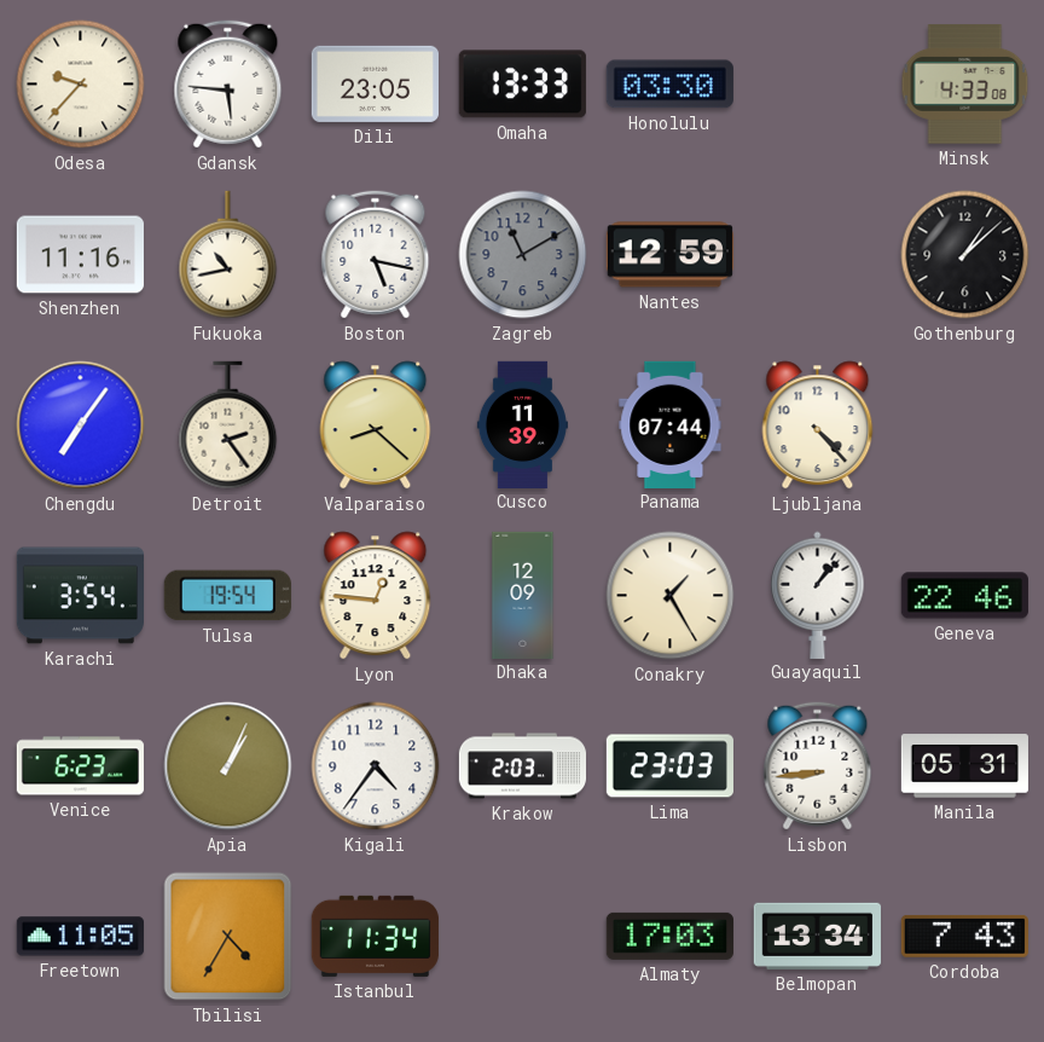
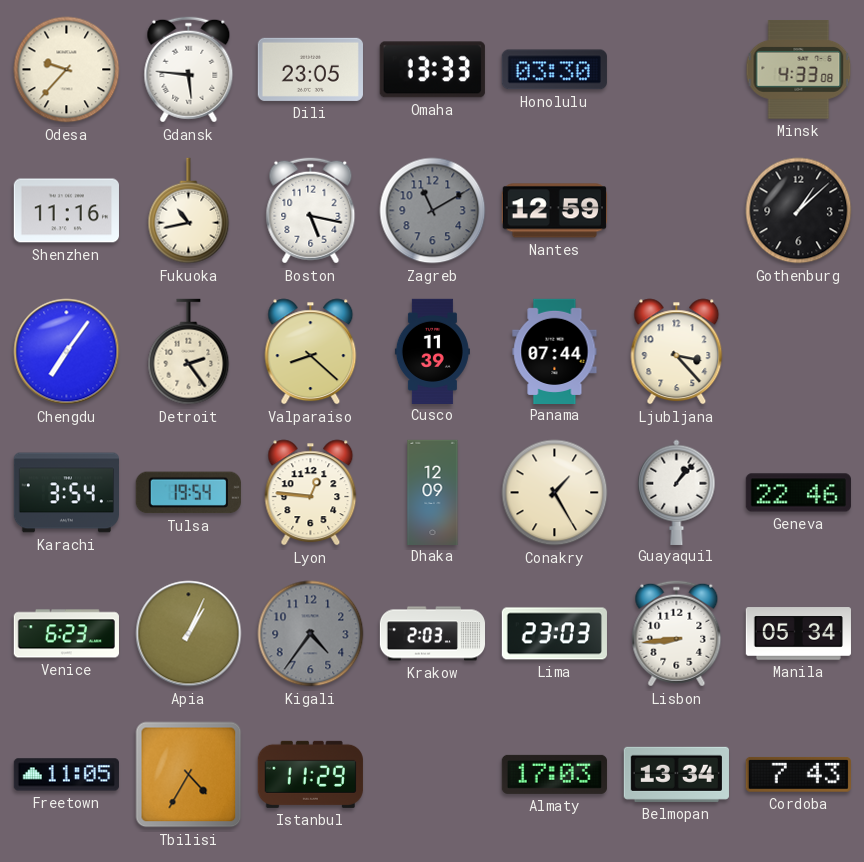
Ljubljana: 4:23 -> 3:23
Kigali dial: white -> grey
Manila: 05:31 -> 05:34
Istanbul: 11:34 -> 11:29
